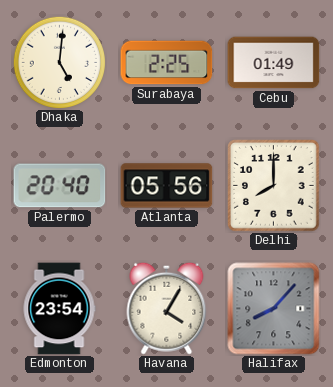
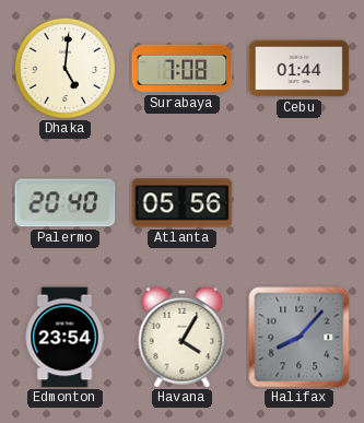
Surabaya: 2:25 -> 7:08
Cebu: 01:49 -> 01:44
Delhi: 8:00 -> none
